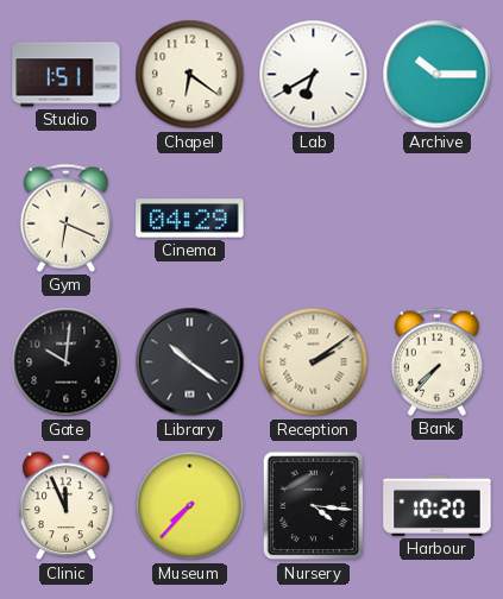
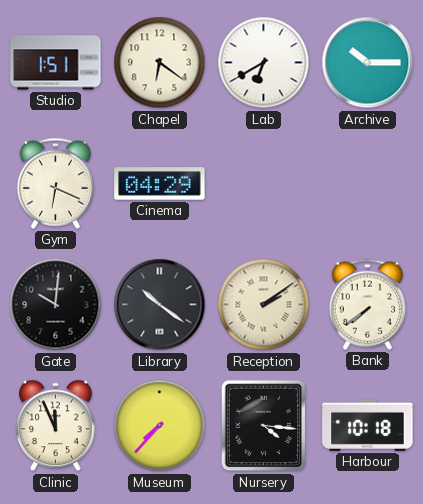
Bank: 7:37 -> 7:39
Harbour: 10:20 -> 10:18
